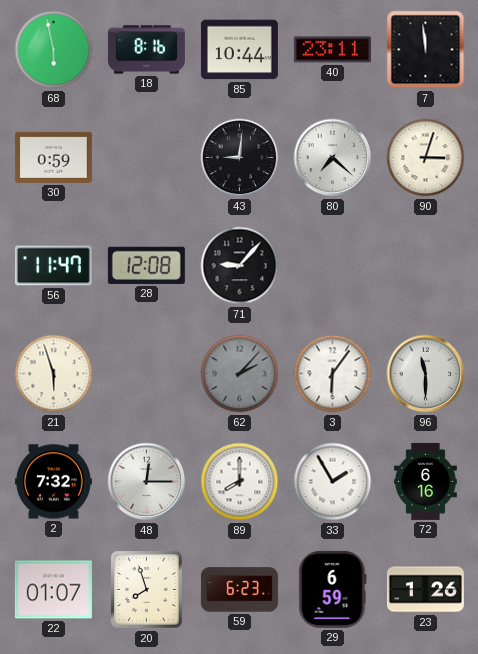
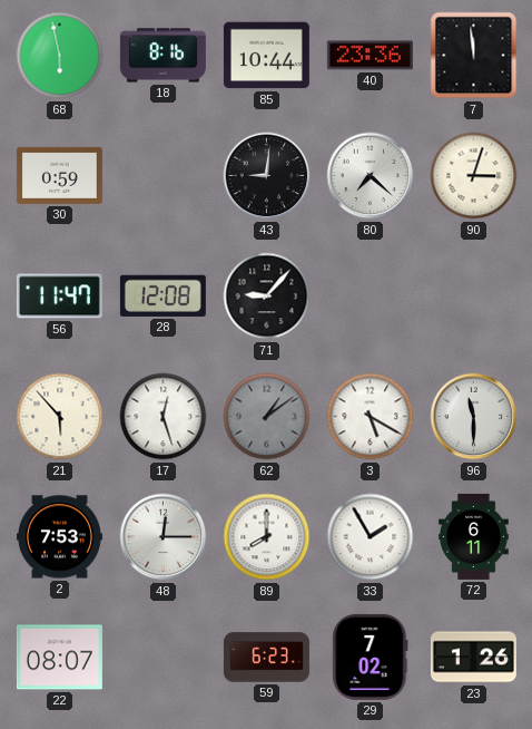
40: 23:11 -> 23:36
21: 5:57 -> 5:53
17: none -> 12:27
62: 2:07 -> 1:09
3: 6:06 -> 5:20
2: 7:32 -> 7:53
72: 6:16 -> 6:11
22: 01:07 -> 08:07
20: 7:57 -> none
29: 6:59 -> 7:02
